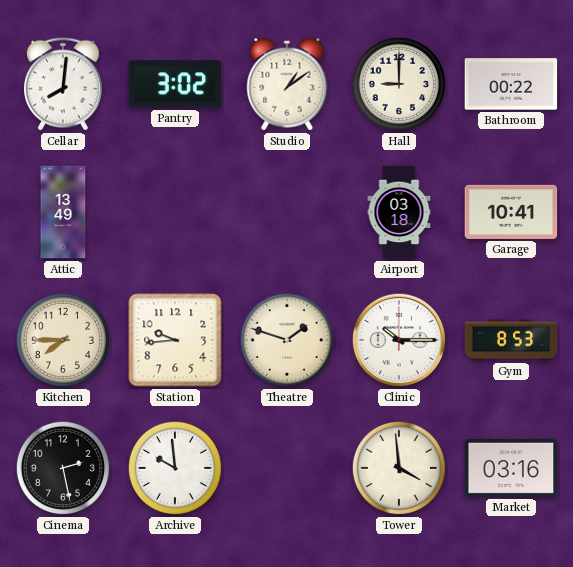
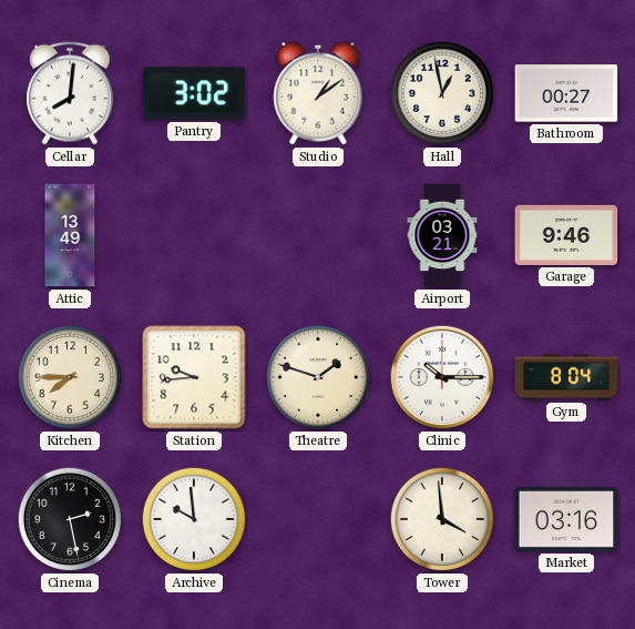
Hall: 9:00 -> 12:58
Bathroom: 00:22 -> 00:27
Airport: 03:18 -> 03:21
Garage: 10:41 -> 9:46
Gym: 8:53 -> 8:04
